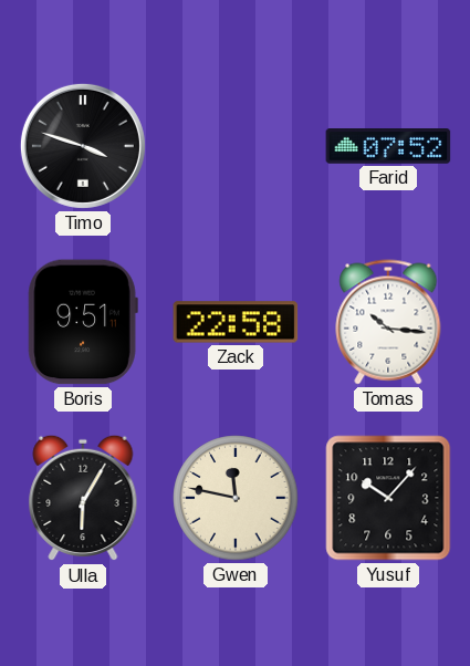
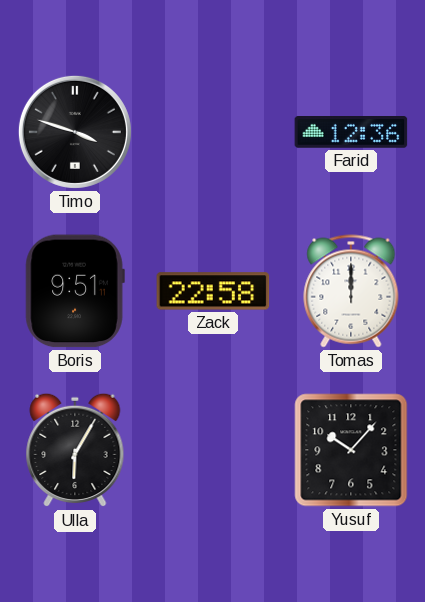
Farid: 07:52 -> 12:36
Tomas: 10:16 -> 12:00
Gwen: 11:47 -> none
